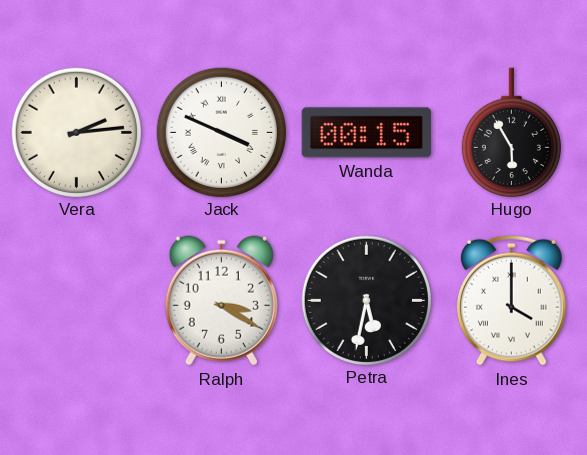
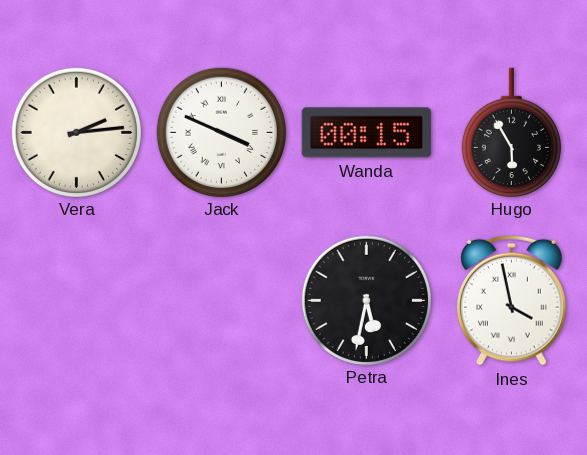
Ralph: 3:20 -> none
Ines: 4:00 -> 3:58
